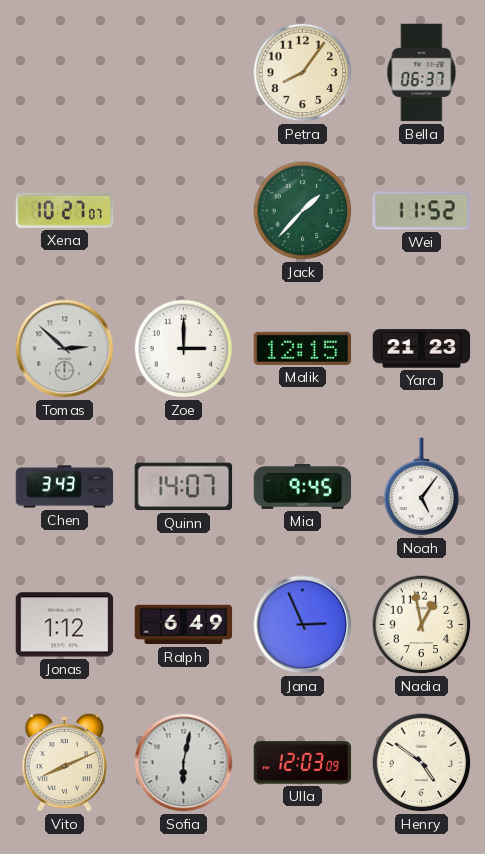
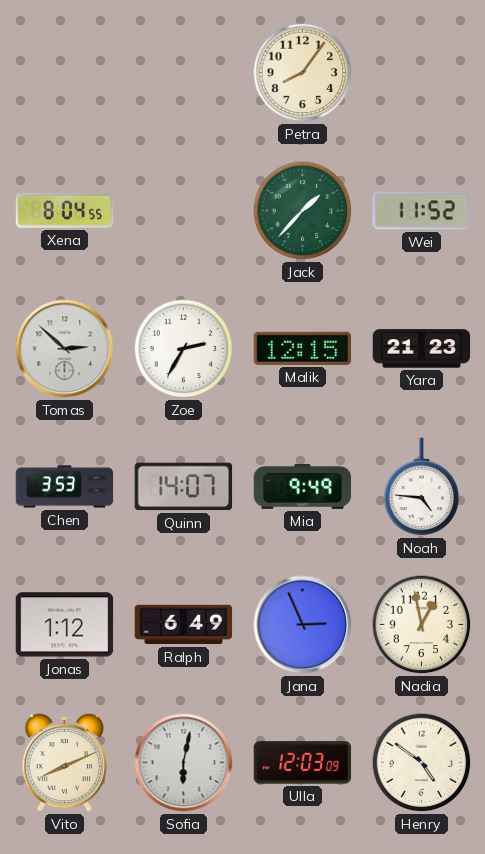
Bella: 06:37 -> none
Xena: 10:27 -> 8:04
Zoe: 3:00 -> 2:35
Chen: 3:43 -> 3:53
Mia: 9:45 -> 9:49
Noah: 5:06 -> 4:46
